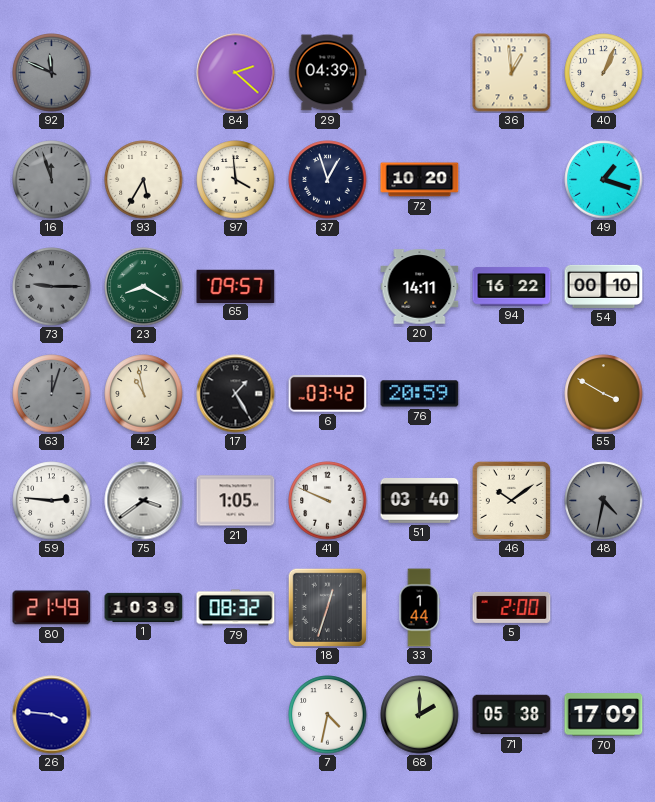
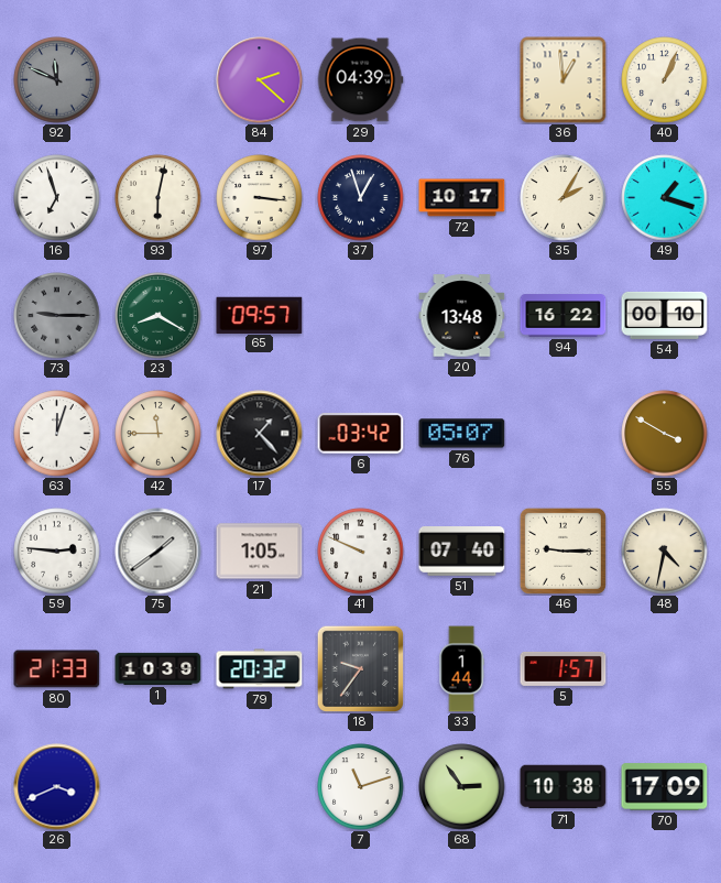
16: 11:57 -> 6:57
16 dial: grey -> white
93: 5:35 -> 6:02
97: 3:59 -> 3:16
72: 10:20 -> 10:17
35: none -> 2:05
20: 14:11 -> 13:48
63 dial: grey -> white
42: 10:58 -> 11:45
17: 1:25 -> 1:23
76: 20:59 -> 05:07
75: 3:39 -> 1:39
51: 03:40 -> 07:40
46: 10:09 -> 9:15
48 dial: grey -> cream
80: 21:49 -> 21:33
79: 08:32 -> 20:32
18: 12:33 -> 9:36
5: 2:00 -> 1:57
26: 3:46 -> 3:41
7: 4:32 -> 11:12
68: 2:00 -> 2:54
71: 05:38 -> 10:38
